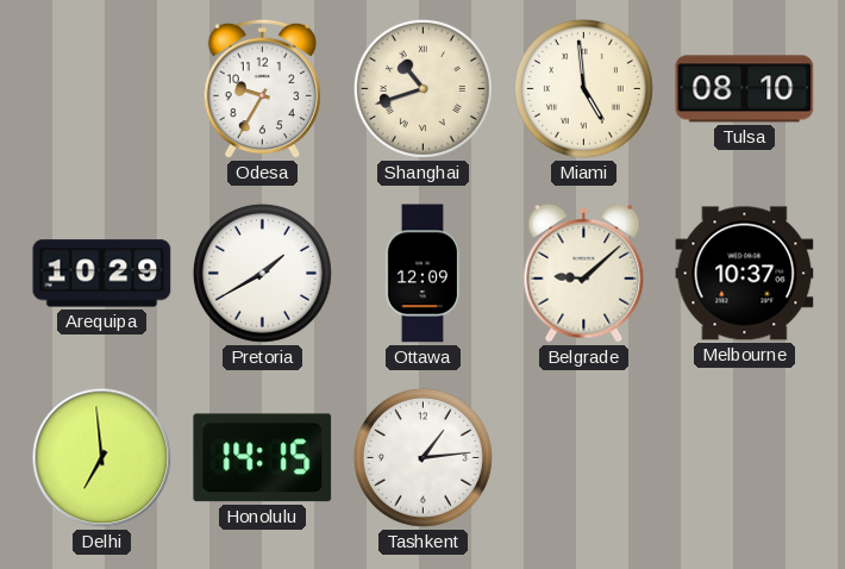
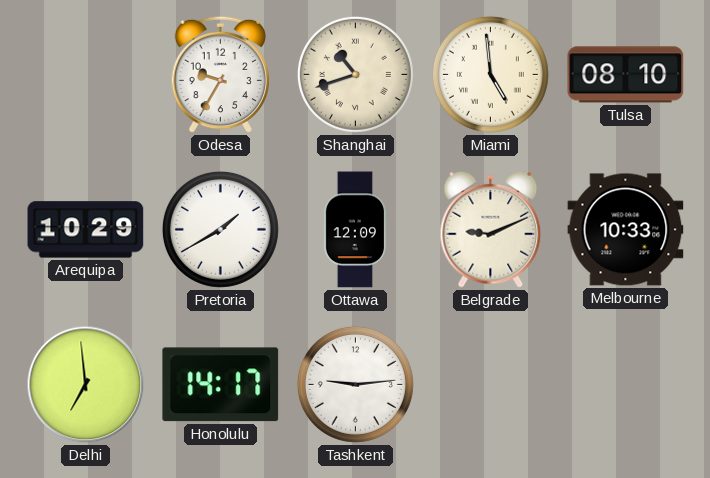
Belgrade: 9:08 -> 9:11
Melbourne: 10:37 -> 10:33
Honolulu: 14:15 -> 14:17
Tashkent: 1:14 -> 9:14
